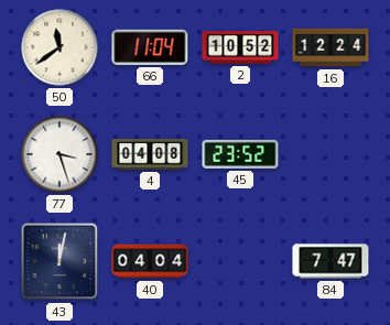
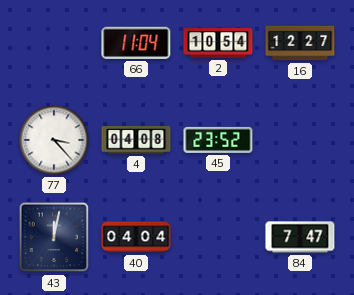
50: 11:39 -> none
2: 10:52 -> 10:54
16: 12:24 -> 12:27
77: 3:27 -> 3:23
